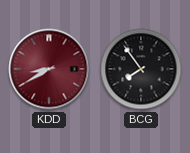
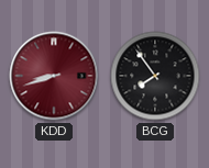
KDD: 8:40 -> 8:42
